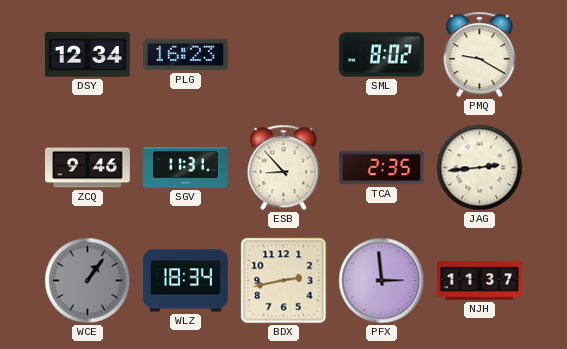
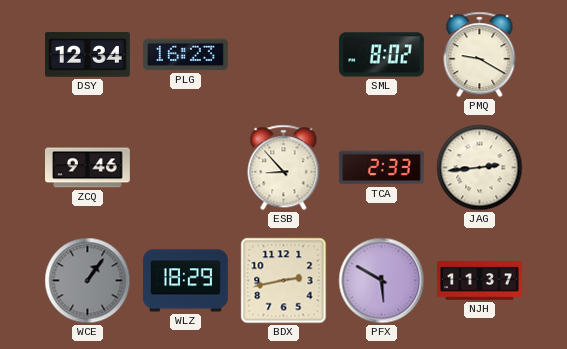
SGV: 11:31 -> none
TCA: 2:35 -> 2:33
WLZ: 18:34 -> 18:29
PFX: 2:59 -> 5:50
